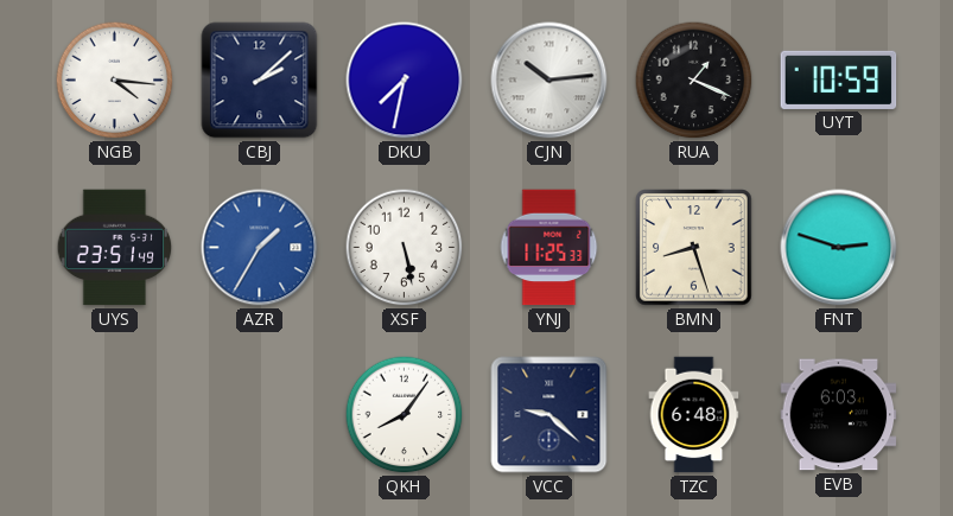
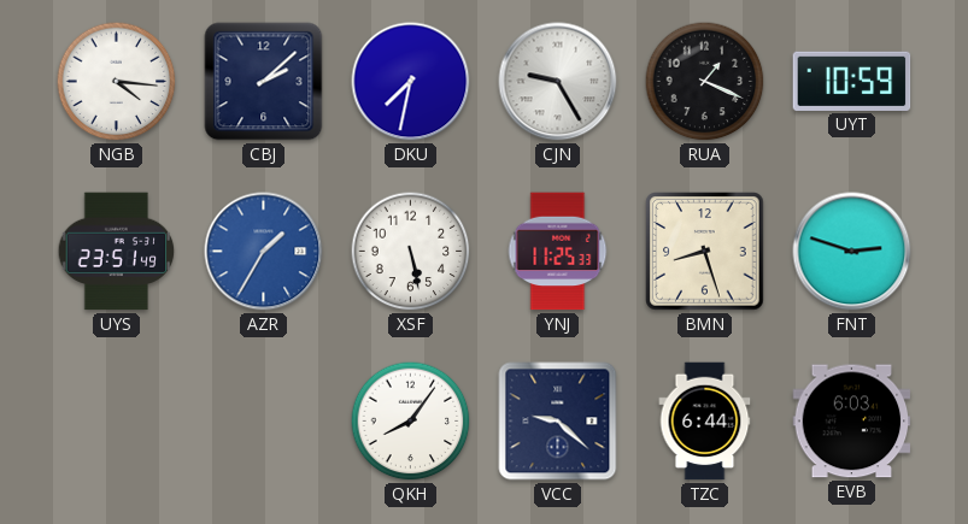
CJN: 10:14 -> 9:25
TZC: 6:48 -> 6:44
